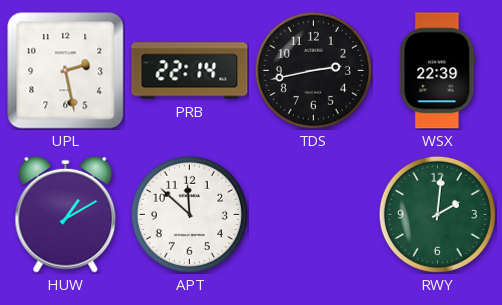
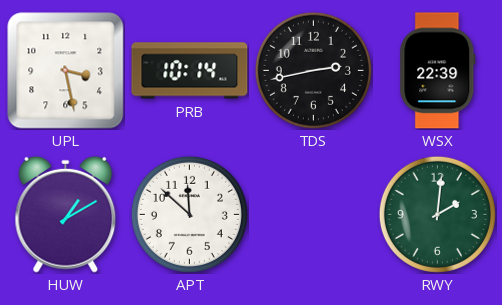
UPL: 2:28 -> 3:28
PRB: 22:14 -> 10:14
